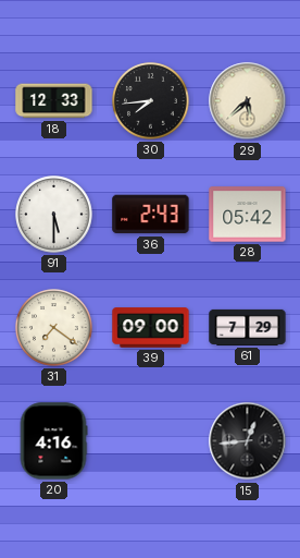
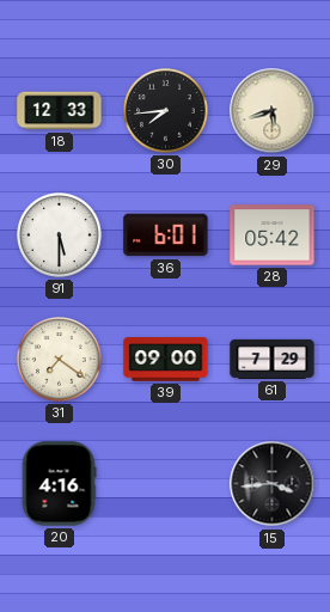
29: 5:38 -> 5:42
36: 2:43 -> 6:01
15: 12:44 -> 3:44
